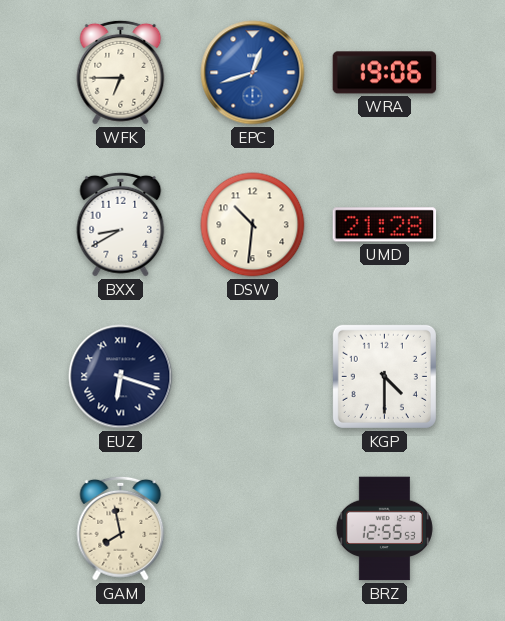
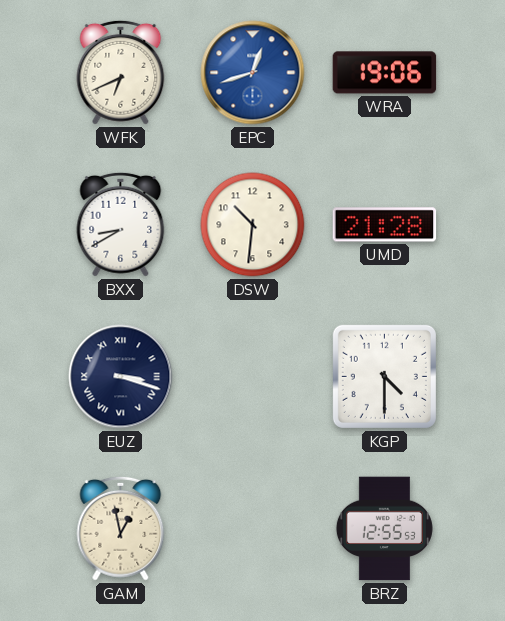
WFK: 6:45 -> 6:41
EUZ: 6:18 -> 3:18
GAM: 7:58 -> 12:58
